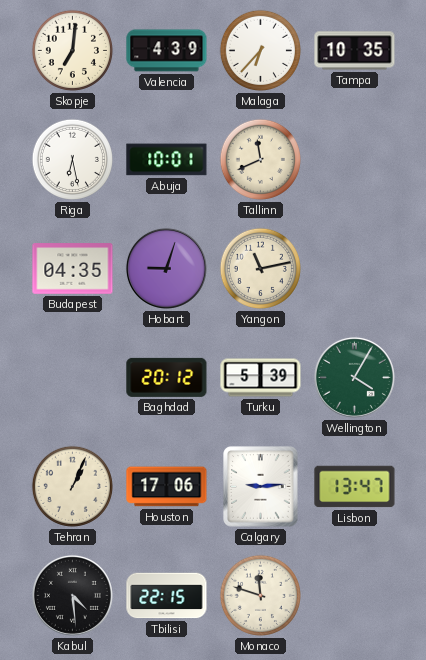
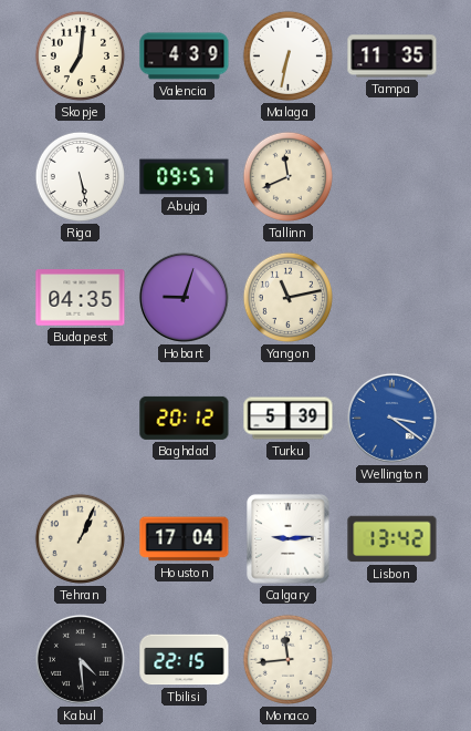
Malaga: 6:37 -> 6:32
Tampa: 10:35 -> 11:35
Riga: 6:28 -> 5:28
Abuja: 10:01 -> 09:57
Wellington: 4:05 -> 3:21
Wellington dial: green -> blue
Houston: 17:06 -> 17:04
Lisbon: 13:47 -> 13:42
Monaco: 11:48 -> 11:44
